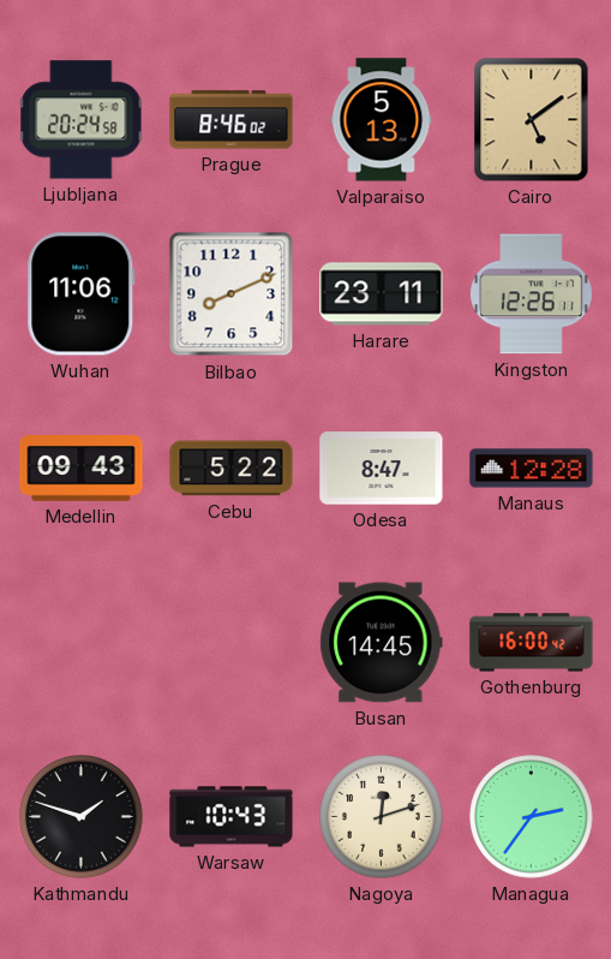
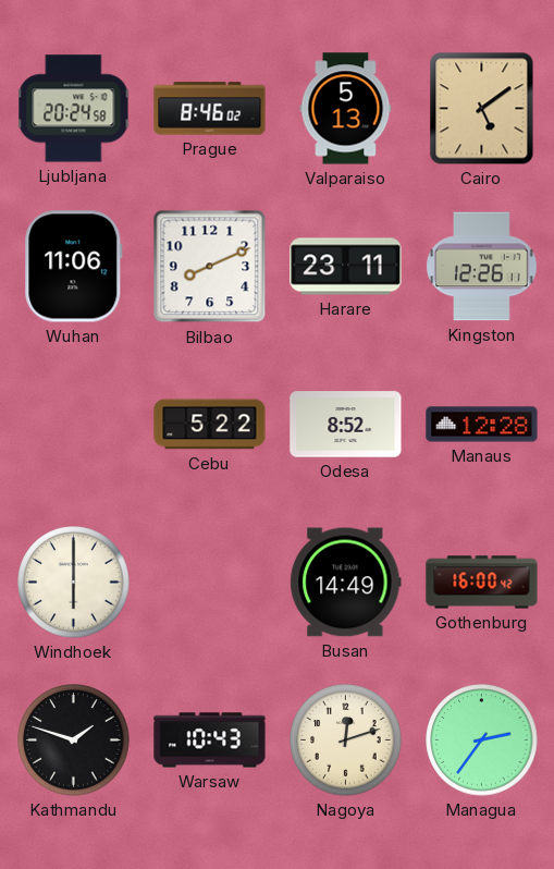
Medellin: 09:43 -> none
Odesa: 8:47 -> 8:52
Windhoek: none -> 6:00
Busan: 14:45 -> 14:49
